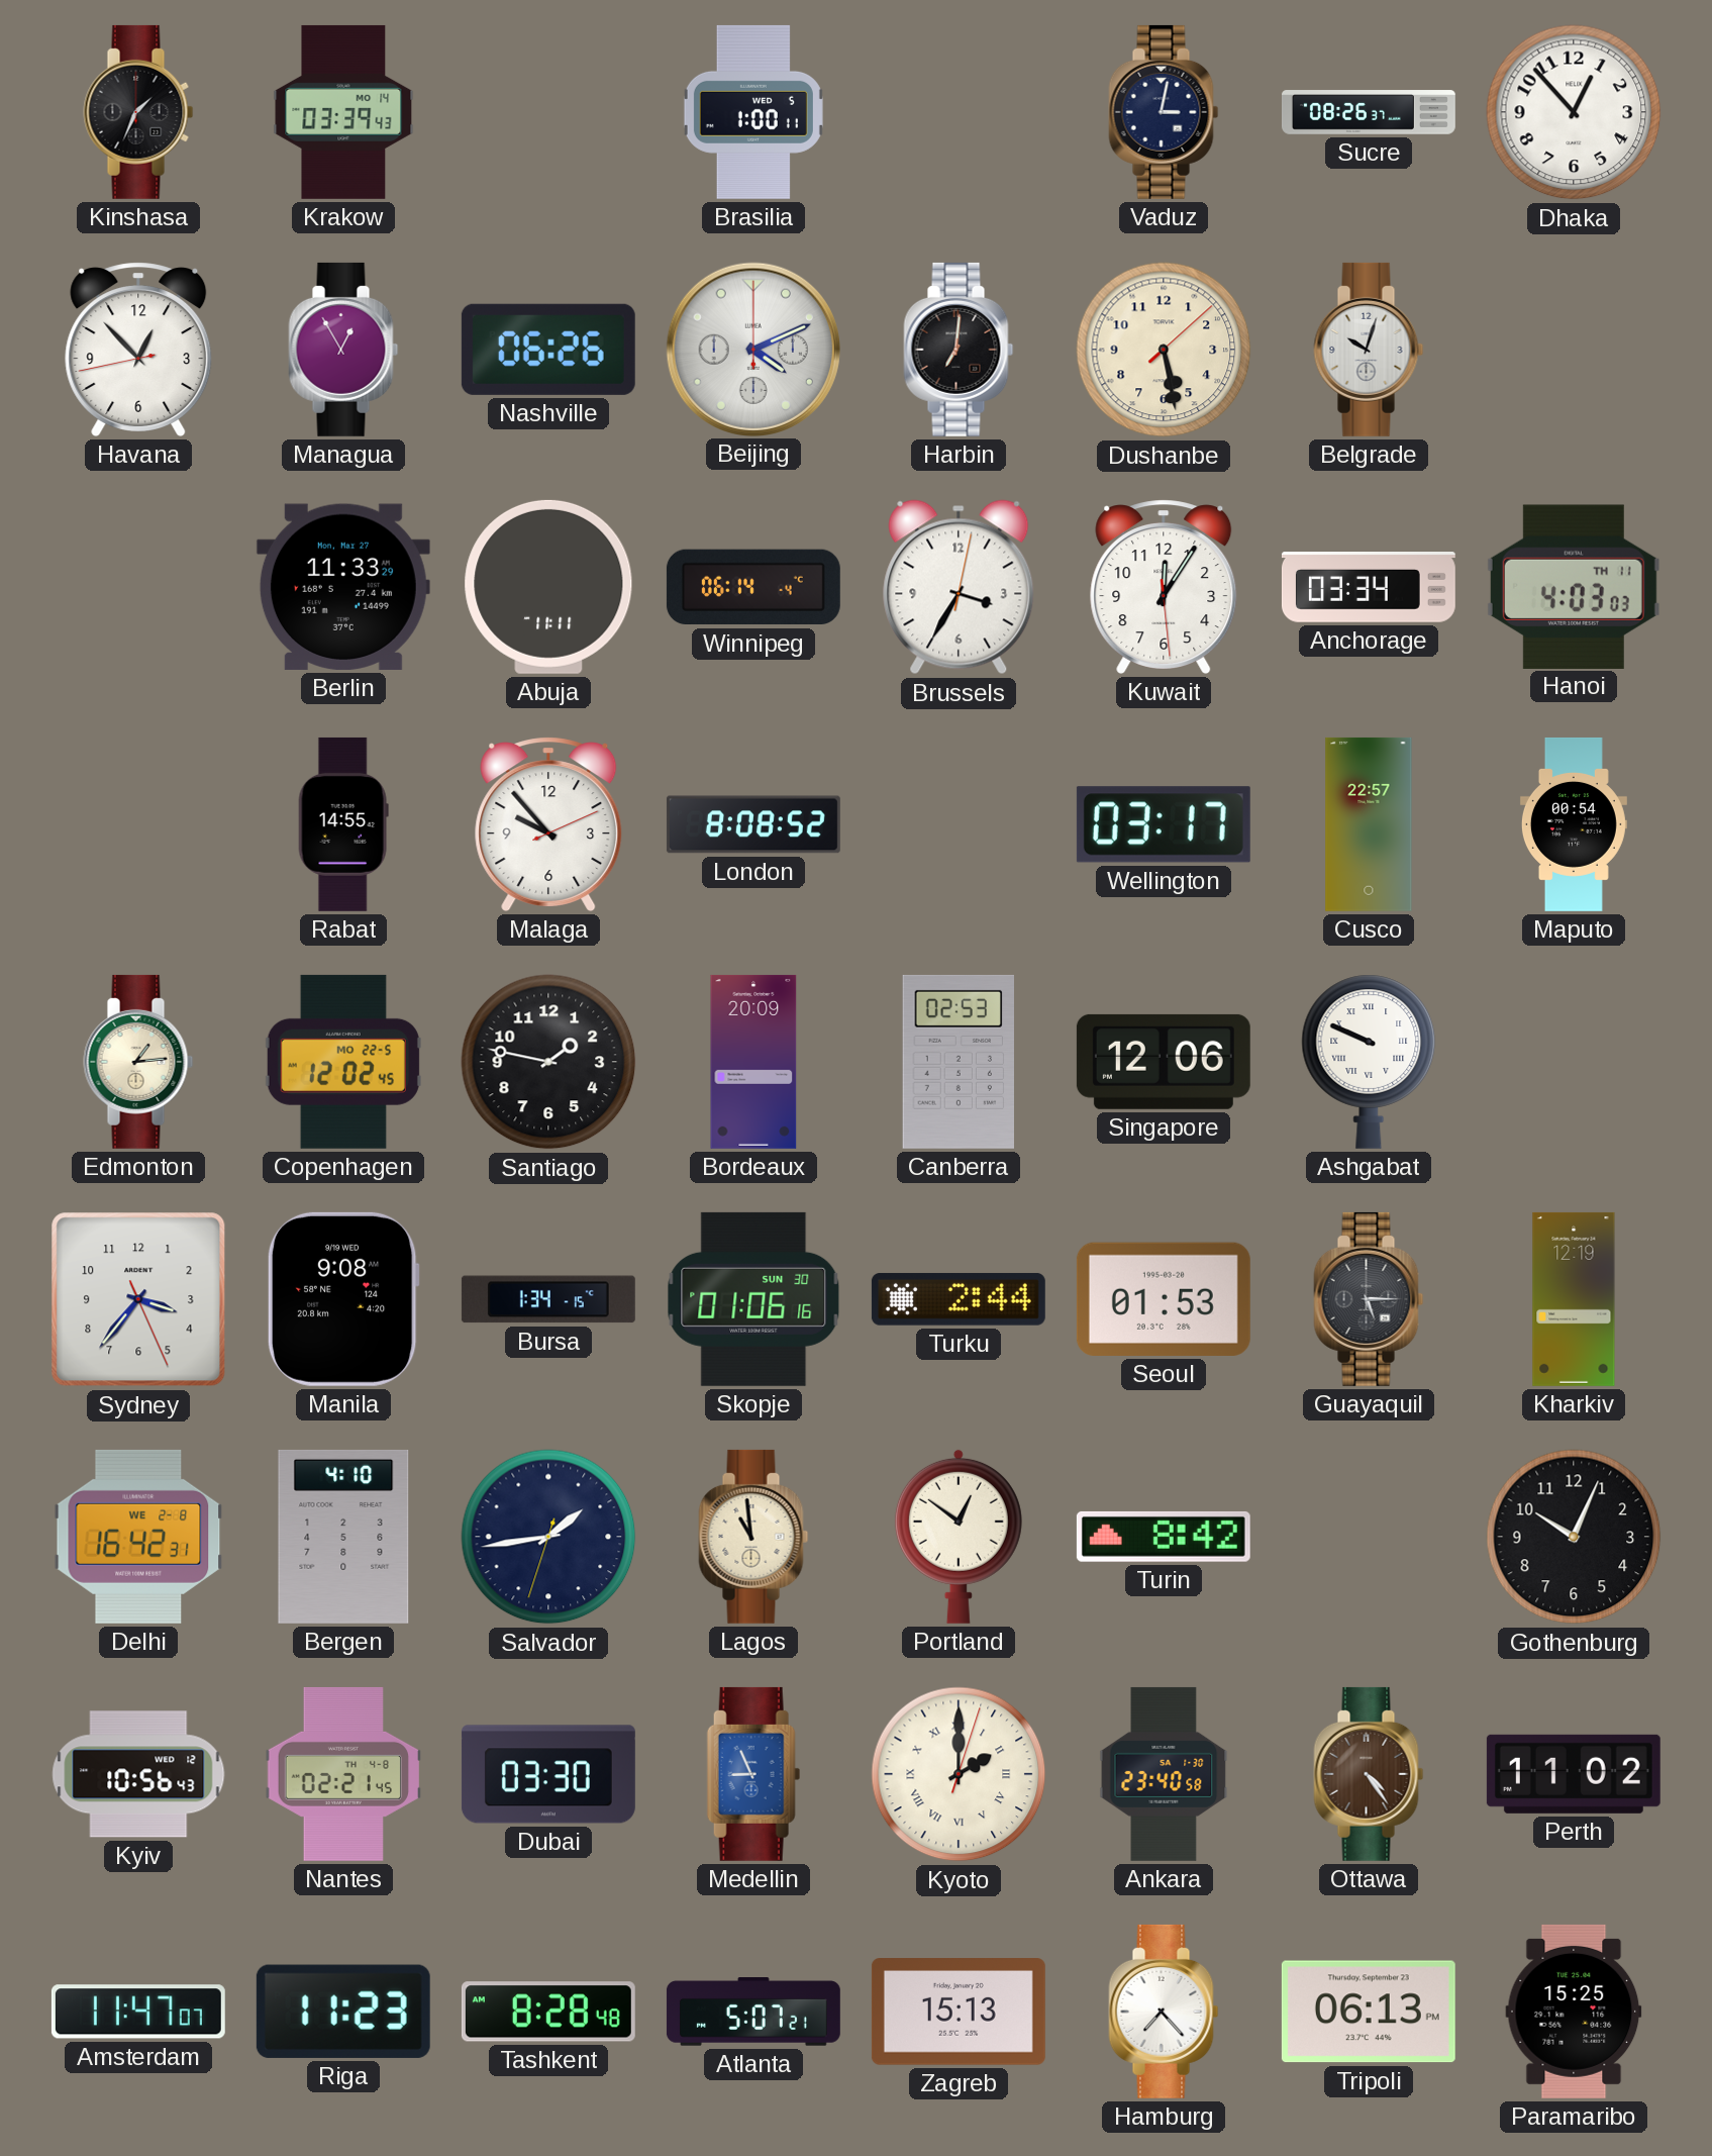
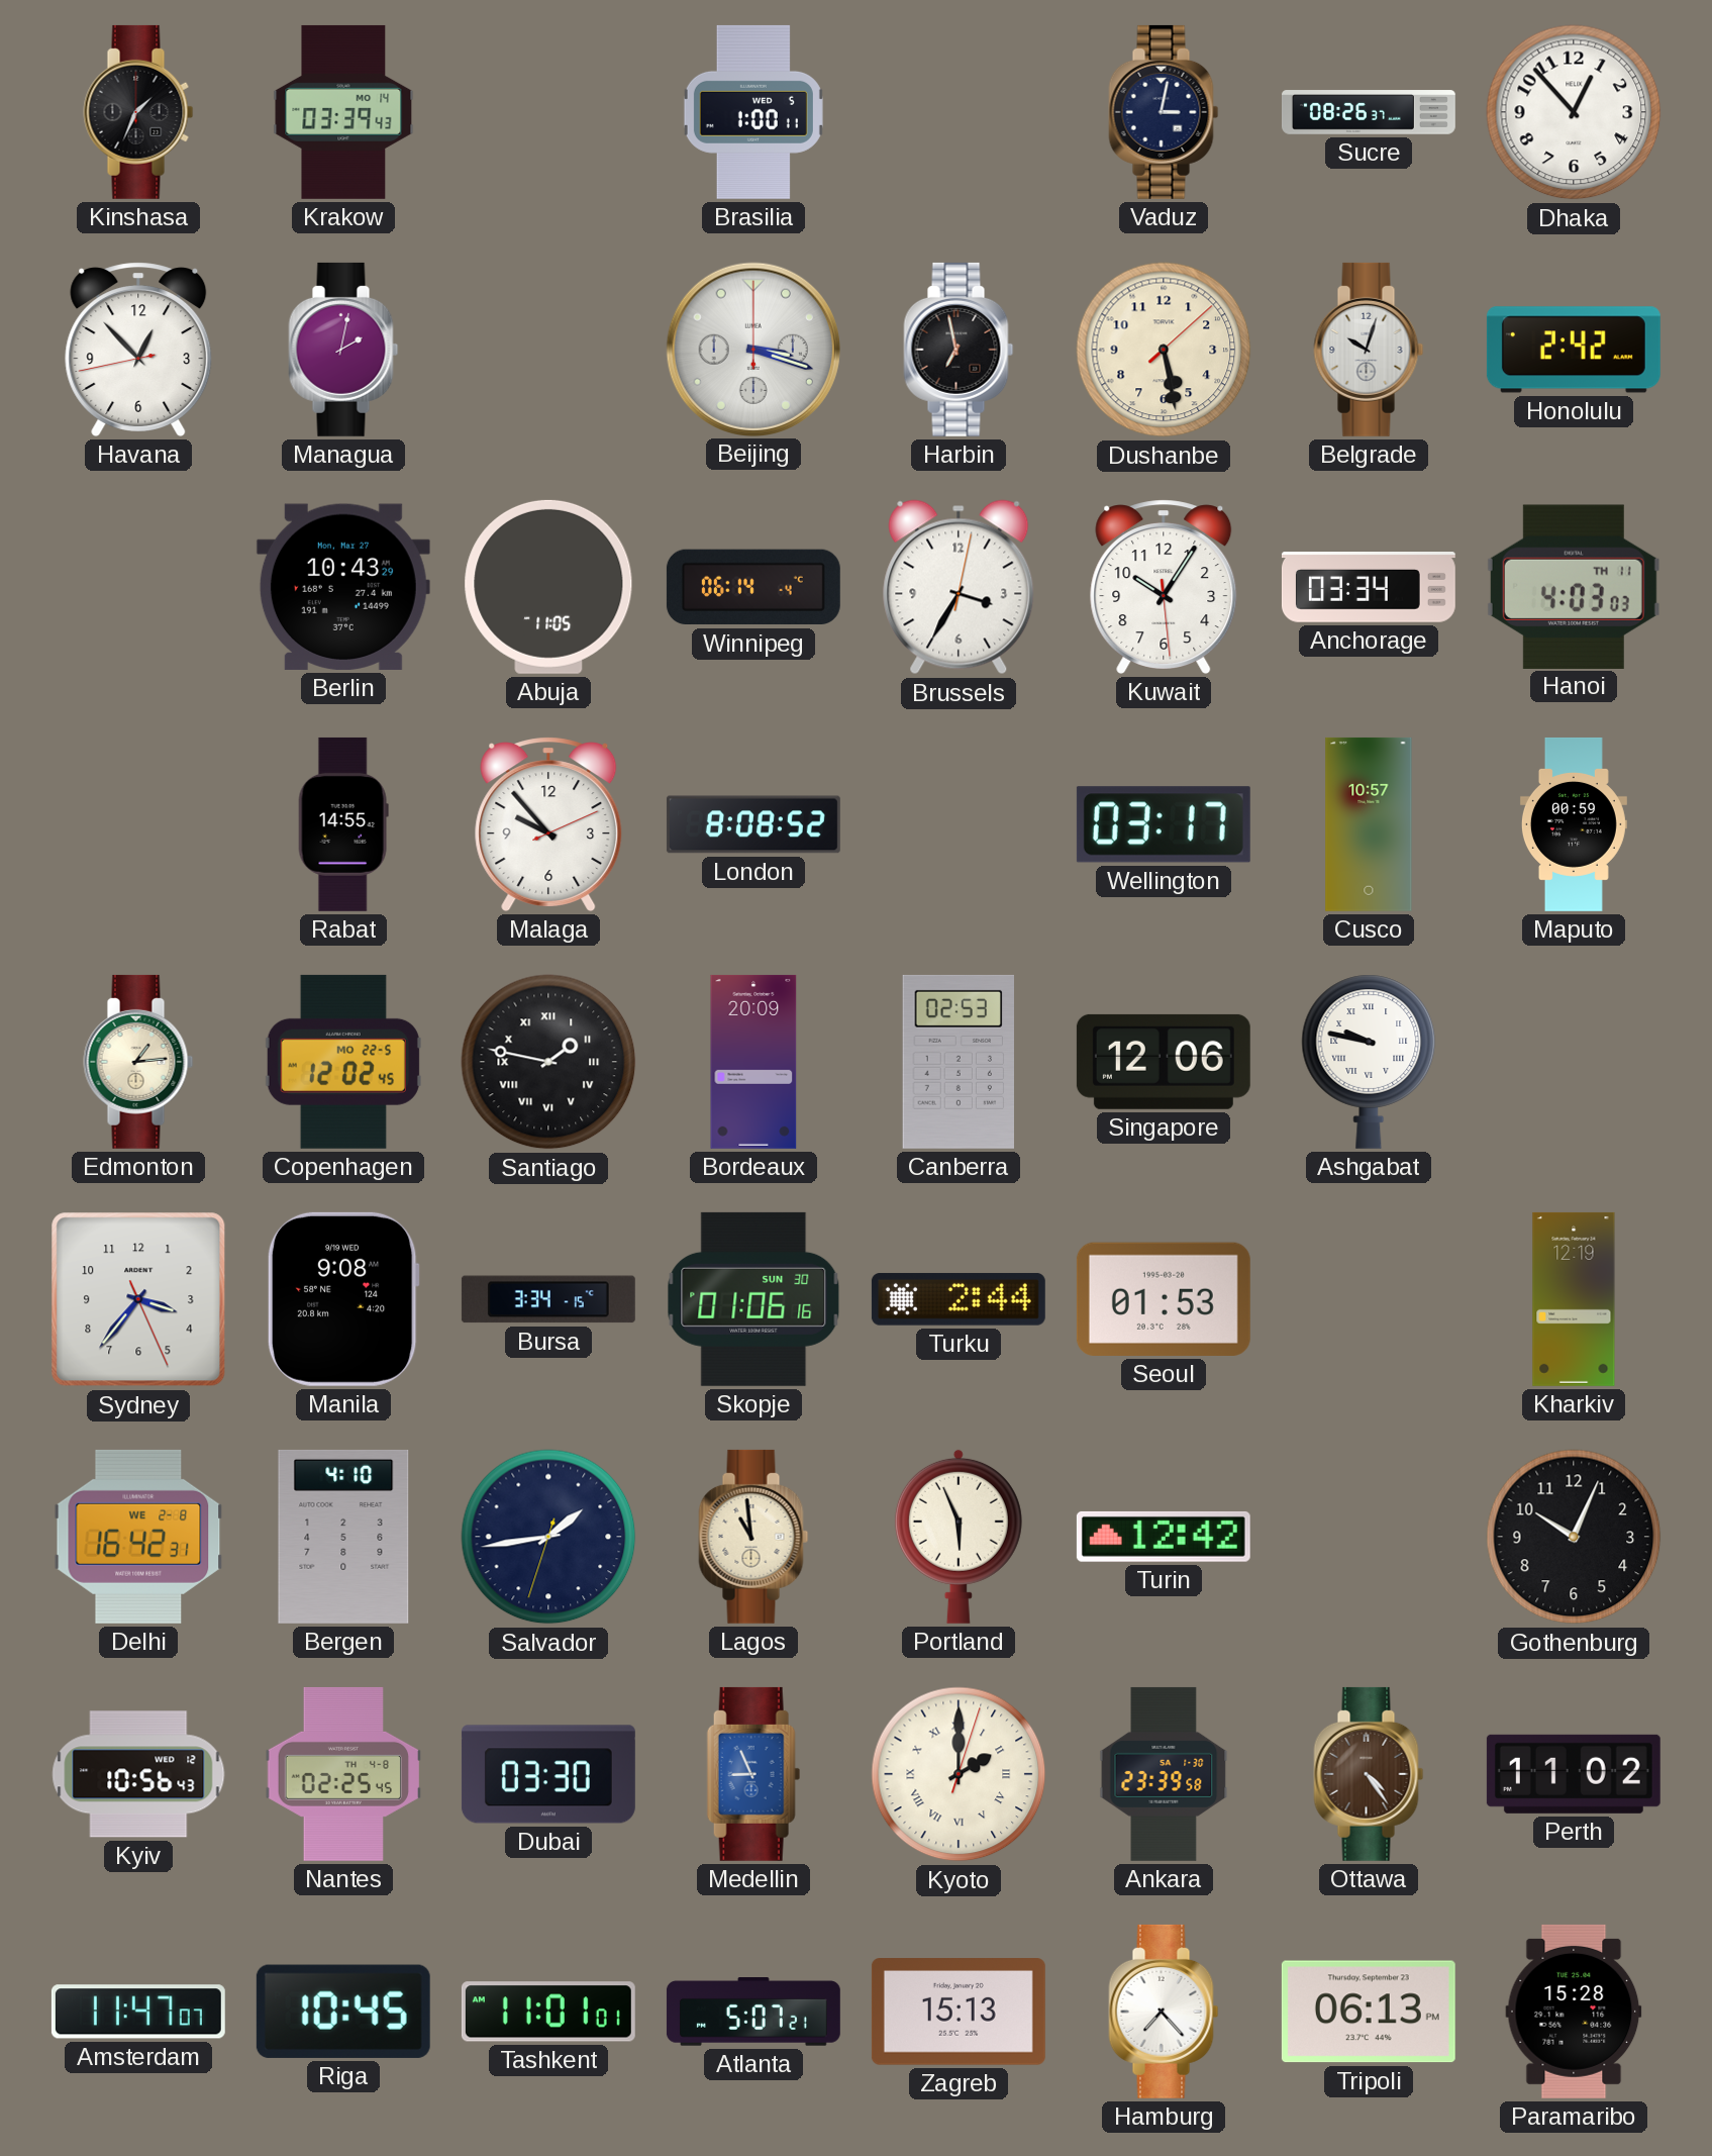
Managua: 12:55 -> 2:02
Nashville: 06:26 -> none
Beijing: 4:11 -> 3:18
Harbin: 7:01 -> 6:58
Honolulu: none -> 2:42
Berlin: 11:33 -> 10:43
Abuja: 11:11 -> 11:05
Kuwait: 12:05 -> 10:05
Cusco: 22:57 -> 10:57
Maputo: 00:54 -> 00:59
Santiago numerals: Arabic -> Roman
Ashgabat: 9:49 -> 9:47
Bursa: 1:34 -> 3:34
Guayaquil: 5:15 -> none
Portland: 12:51 -> 5:56
Turin: 8:42 -> 12:42
Nantes: 02:21 -> 02:25
Ankara: 23:40 -> 23:39
Riga: 11:23 -> 10:45
Tashkent: 8:28 -> 11:01
Paramaribo: 15:25 -> 15:28
